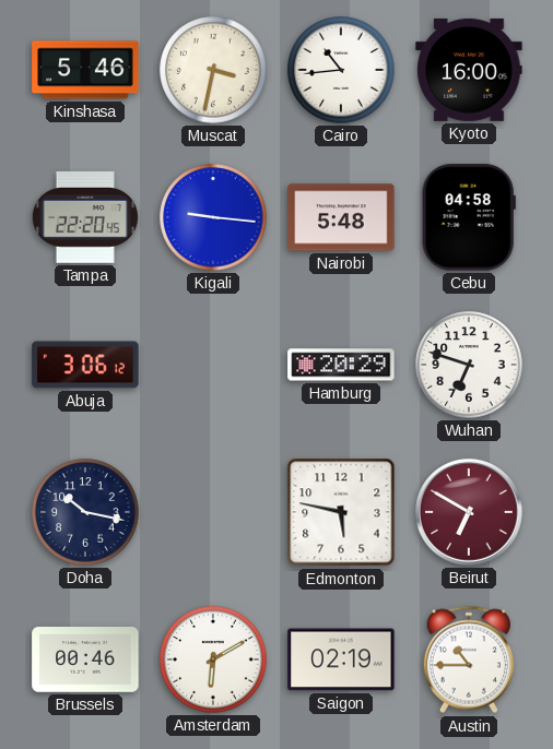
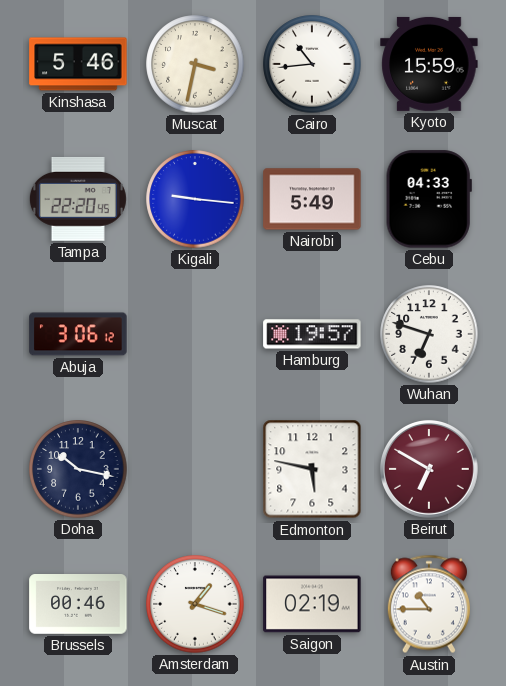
Kyoto: 16:00 -> 15:59
Nairobi: 5:48 -> 5:49
Cebu: 04:58 -> 04:33
Hamburg: 20:29 -> 19:57
Amsterdam: 6:10 -> 1:18
